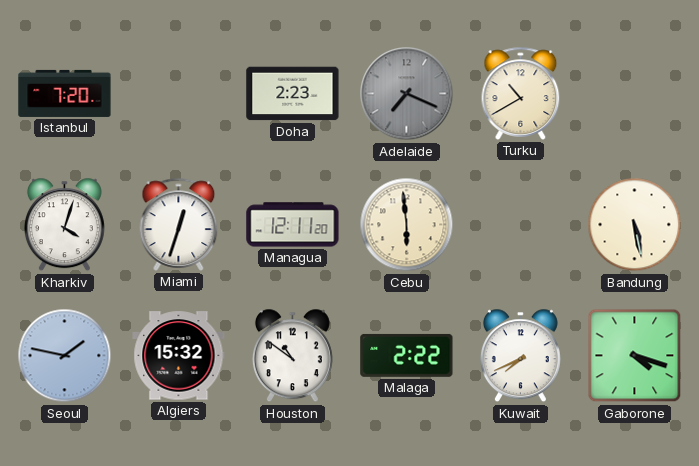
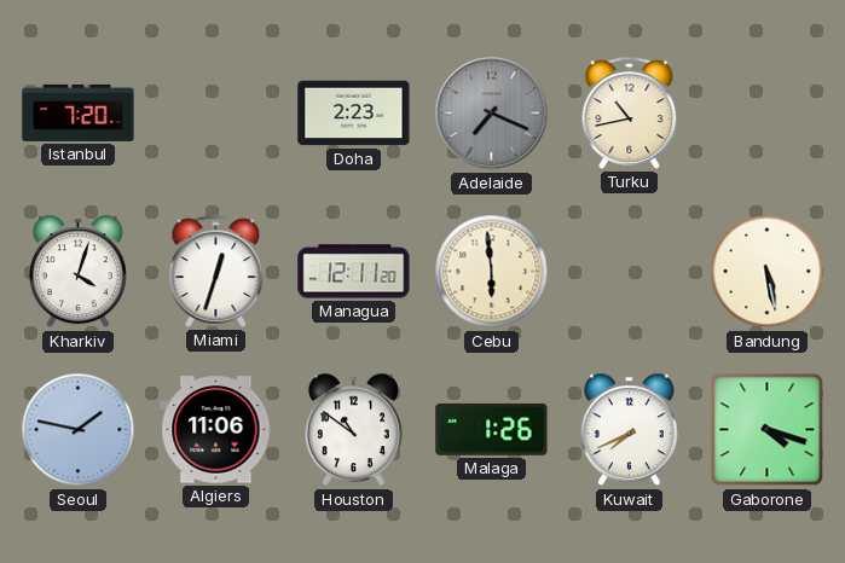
Turku: 10:40 -> 10:43
Algiers: 15:32 -> 11:06
Malaga: 2:22 -> 1:26
